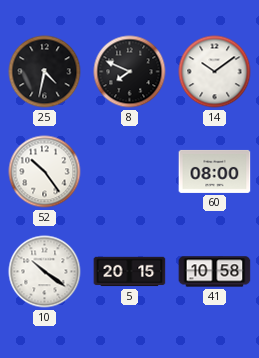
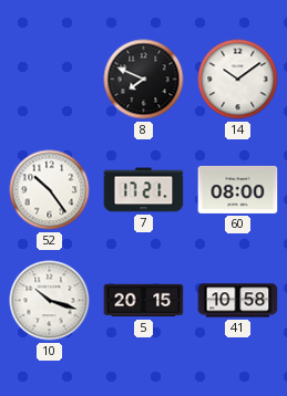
25: 4:32 -> none
7: none -> 17:21
10: 10:21 -> 10:18
